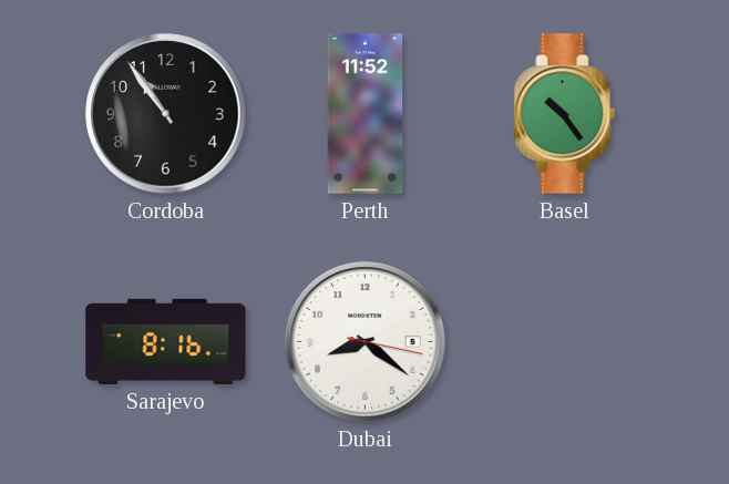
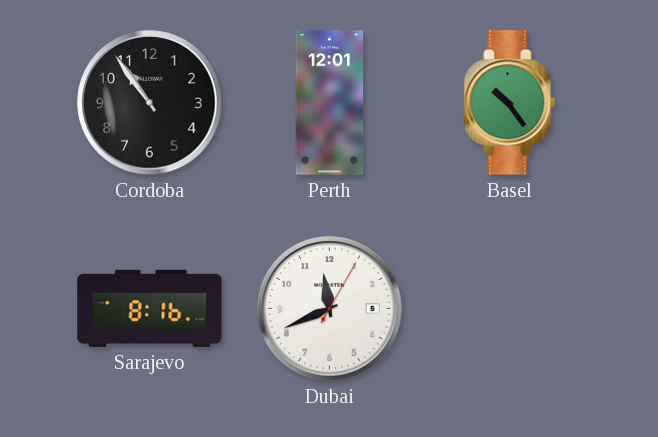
Perth: 11:52 -> 12:01
Dubai: 8:21 -> 11:41
